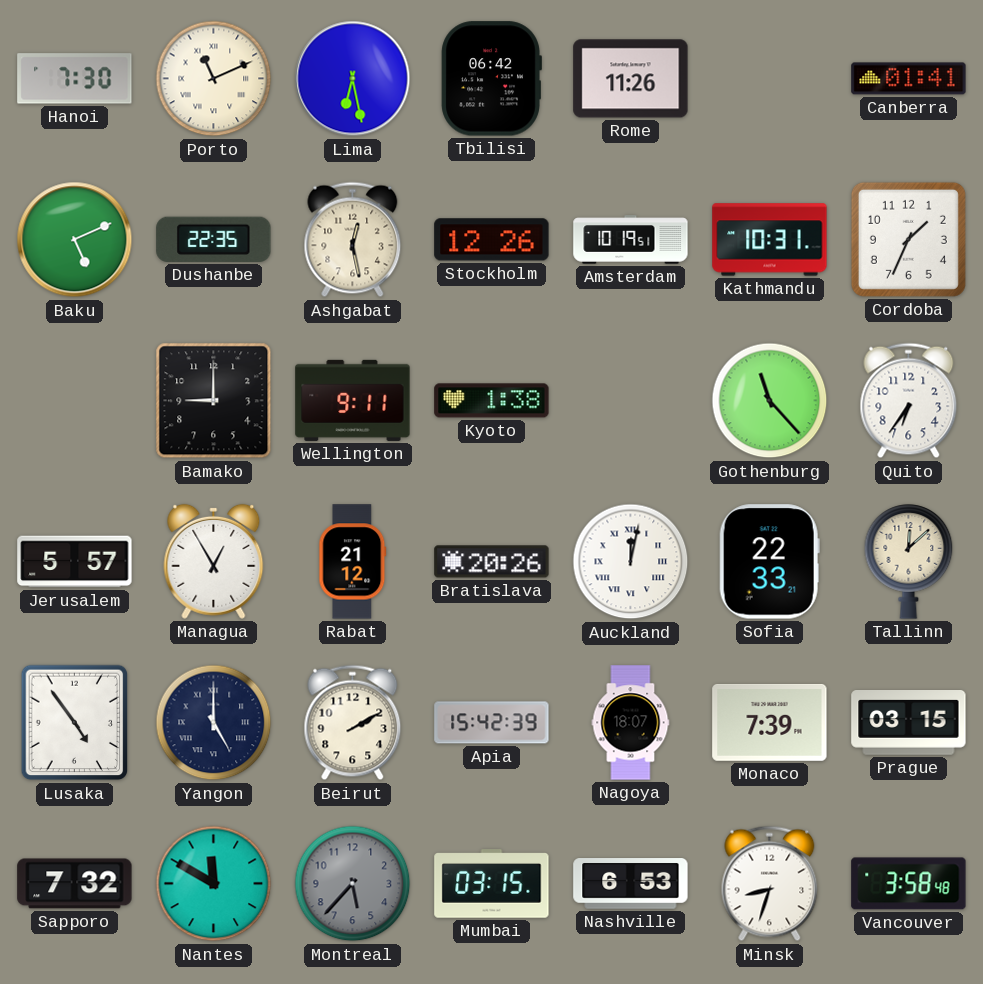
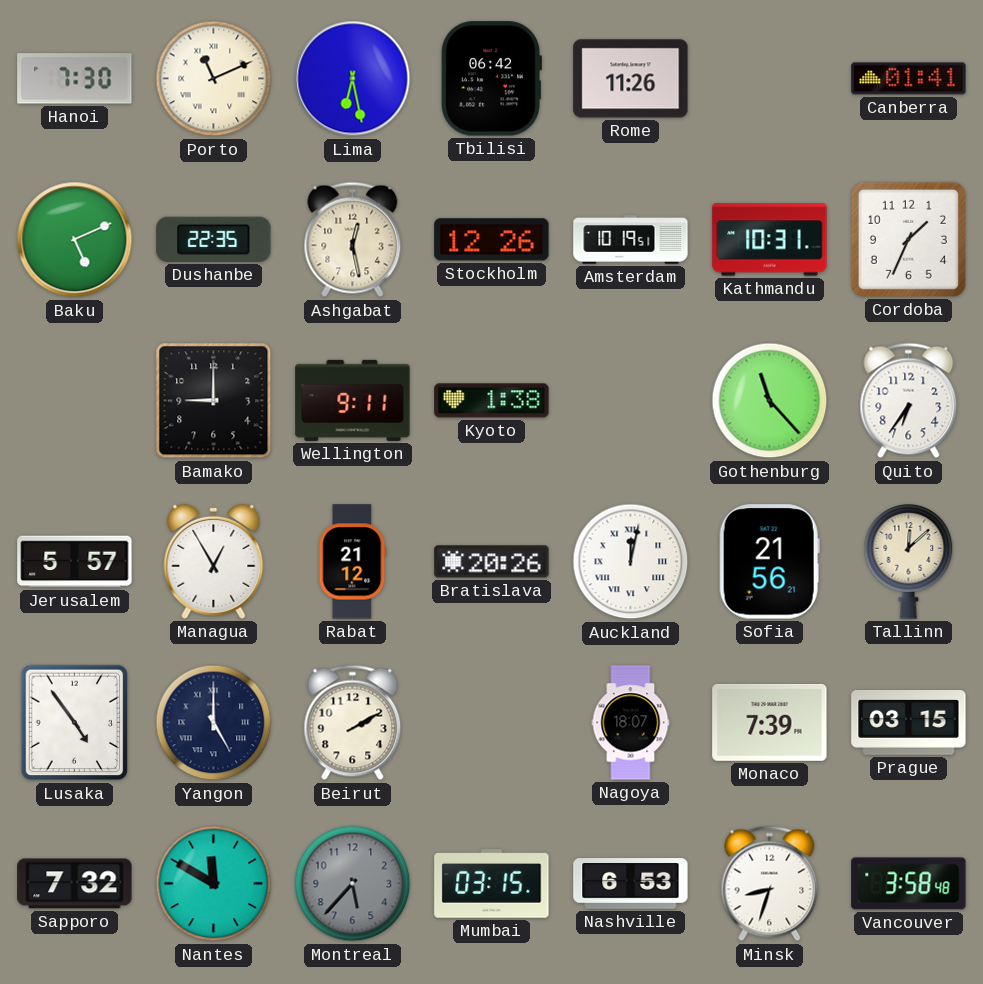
Sofia: 22:33 -> 21:56
Apia: 15:42 -> none
